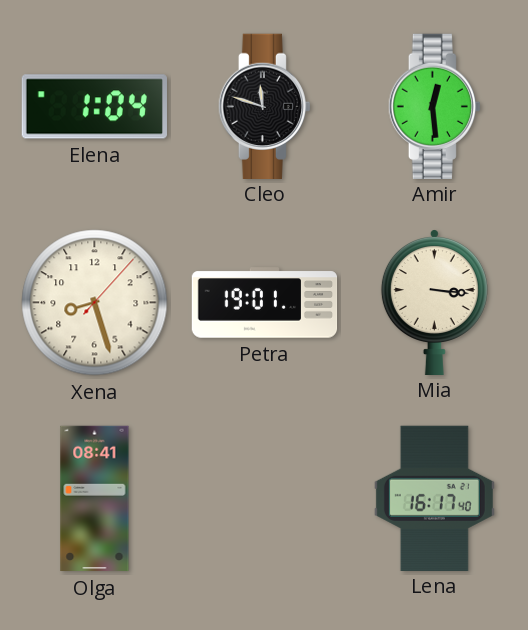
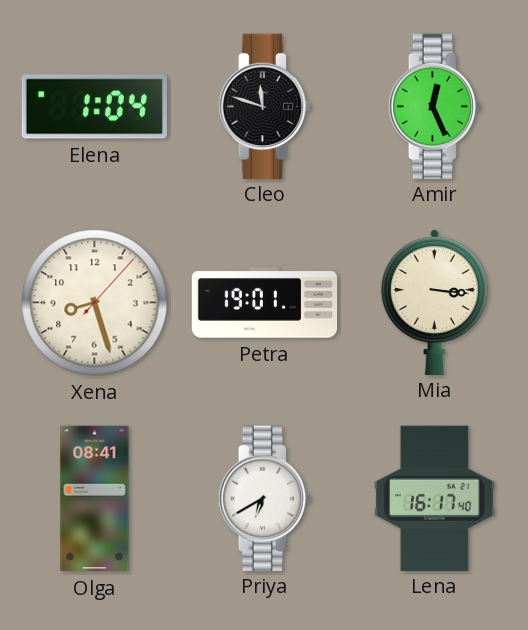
Amir: 12:29 -> 12:26
Priya: none -> 6:40
